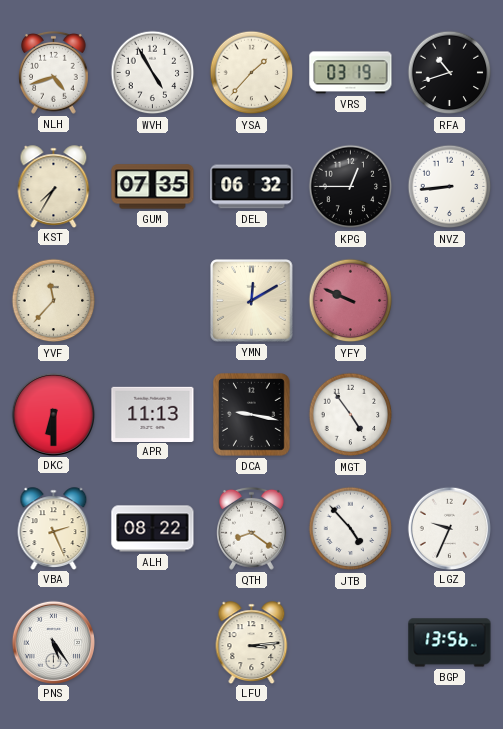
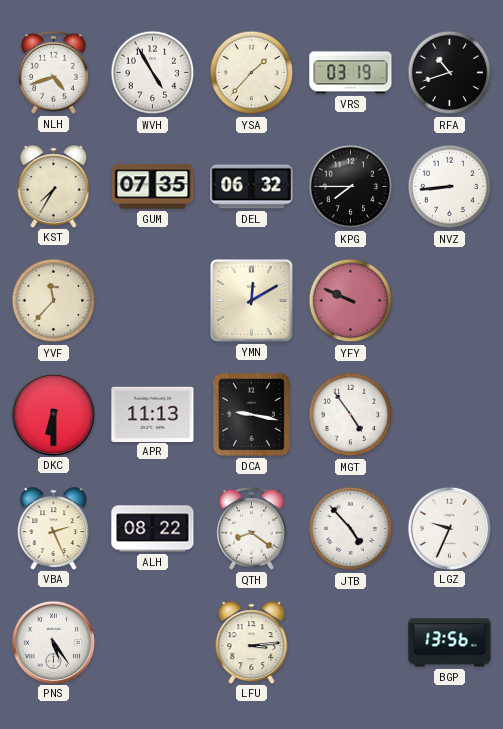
KPG: 12:45 -> 7:45
